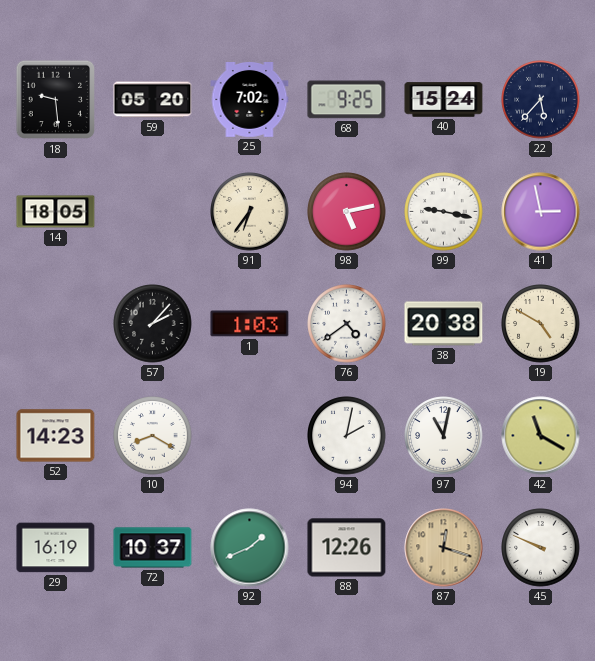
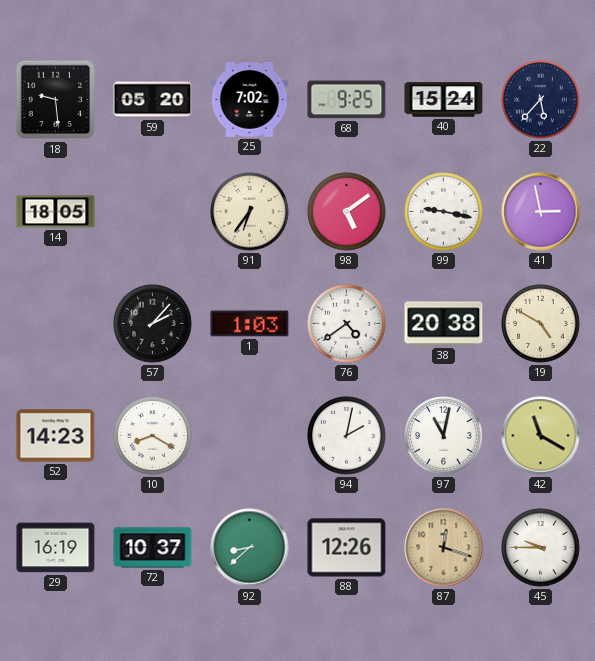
98: 5:13 -> 5:09
92: 1:41 -> 8:38
45: 9:49 -> 9:45
